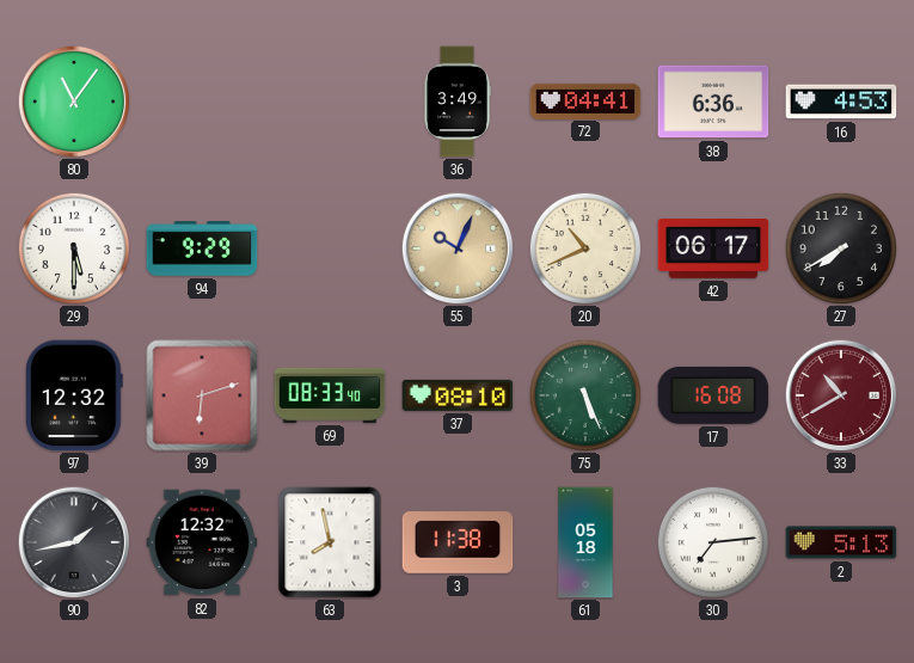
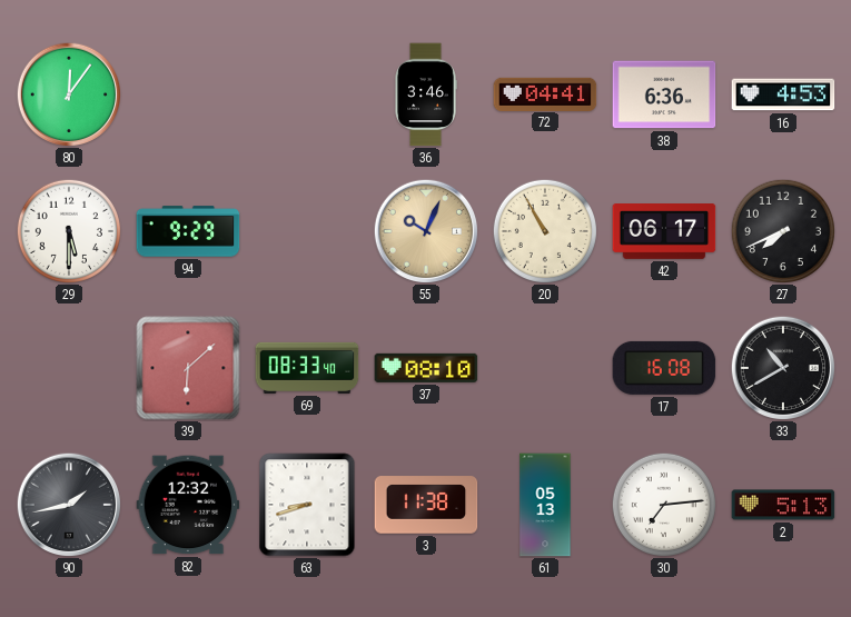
80: 11:06 -> 12:06
36: 3:49 -> 3:46
20: 10:41 -> 10:55
27: 7:40 -> 7:41
97: 12:32 -> none
39: 6:12 -> 6:08
75: 5:26 -> none
33 dial: burgundy -> black
63: 7:58 -> 8:42
61: 05:18 -> 05:13
